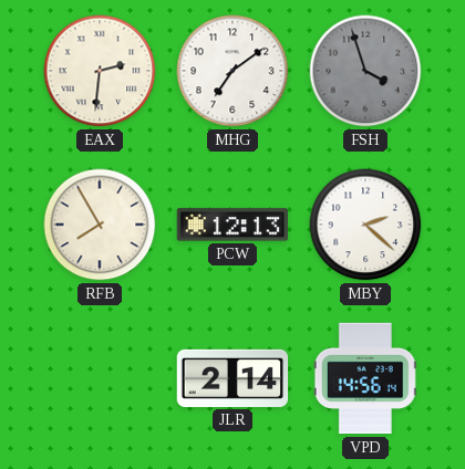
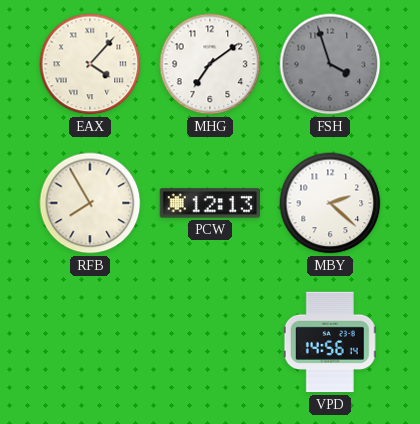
EAX: 2:31 -> 4:07
JLR: 2:14 -> none
